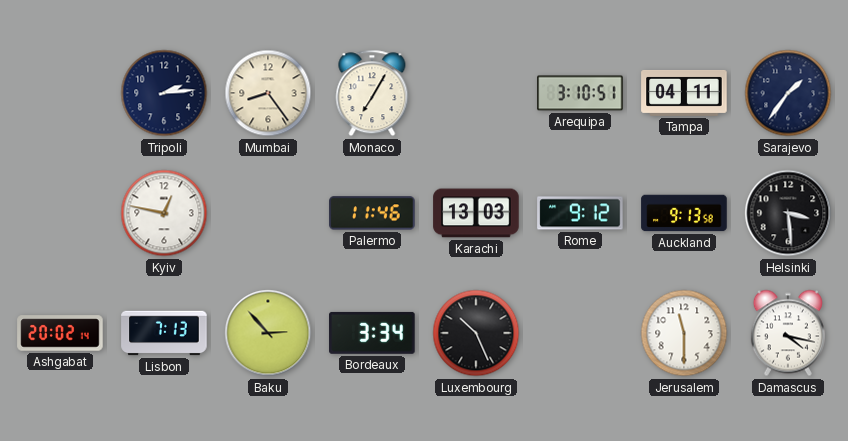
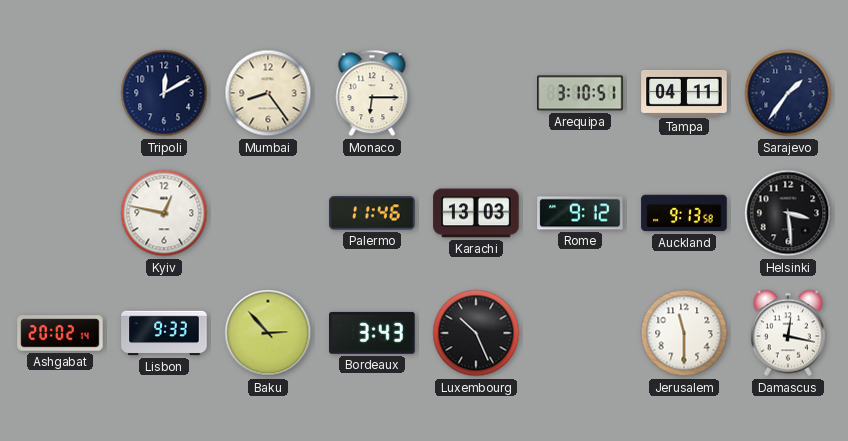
Tripoli: 2:14 -> 12:10
Monaco: 7:05 -> 6:15
Lisbon: 7:13 -> 9:33
Bordeaux: 3:34 -> 3:43
Damascus: 4:17 -> 12:17
